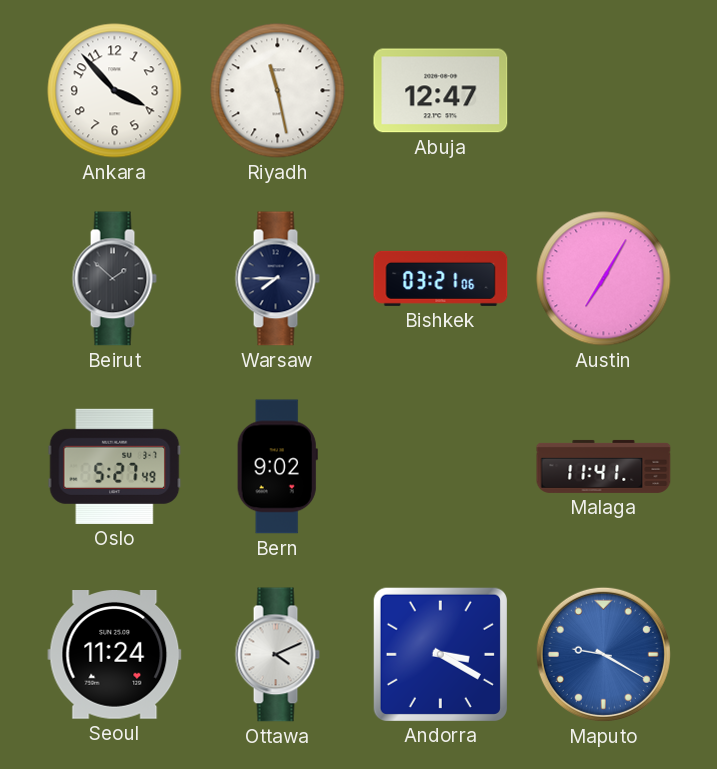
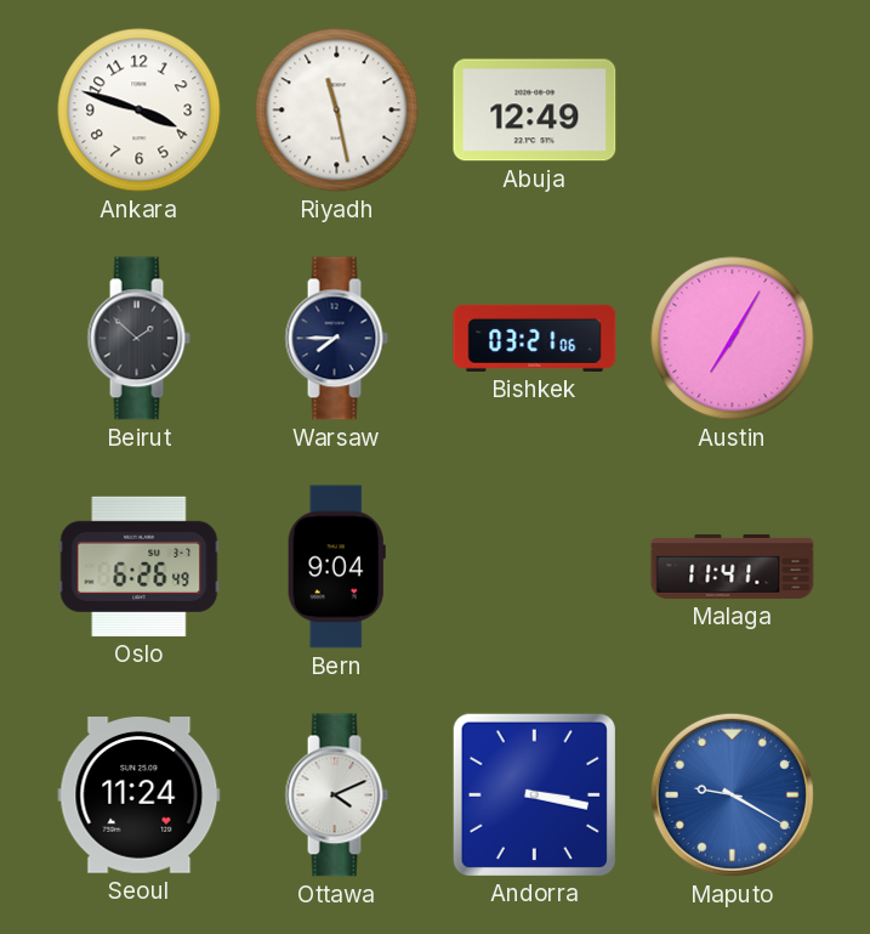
Ankara: 3:53 -> 3:48
Abuja: 12:47 -> 12:49
Oslo: 5:27 -> 6:26
Bern: 9:02 -> 9:04
Andorra: 3:20 -> 3:17
